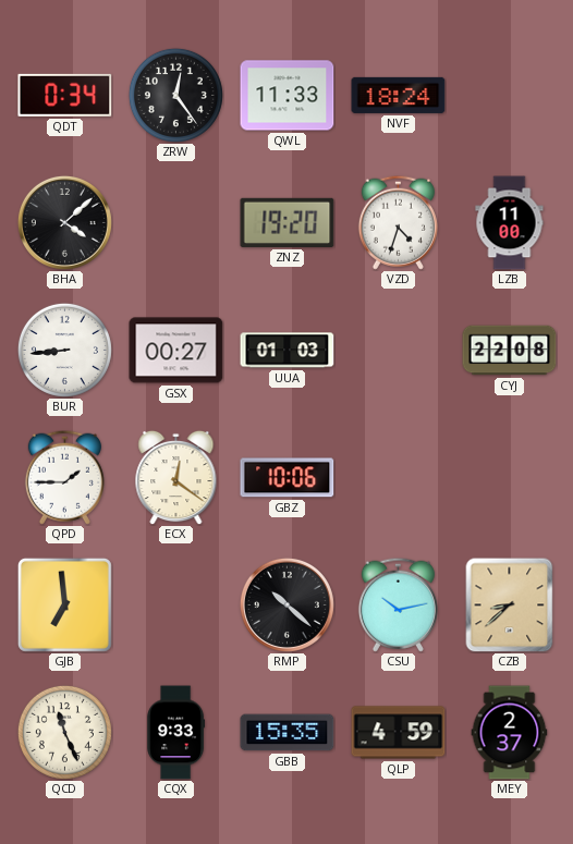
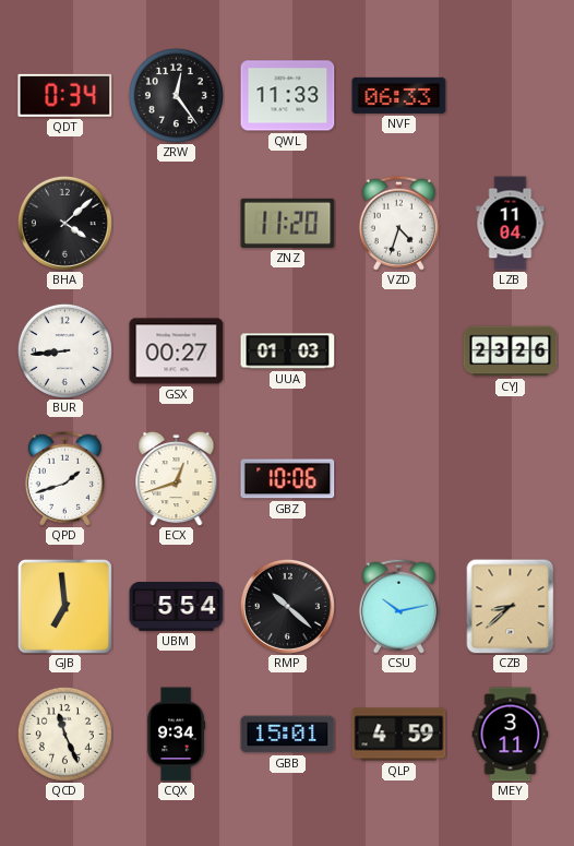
NVF: 18:24 -> 06:33
ZNZ: 19:20 -> 11:20
LZB: 11:00 -> 11:04
CYJ: 22:08 -> 23:26
QPD: 1:45 -> 1:42
ECX: 12:21 -> 12:42
UBM: none -> 5:54
CQX: 9:33 -> 9:34
GBB: 15:35 -> 15:01
MEY: 2:37 -> 3:11
